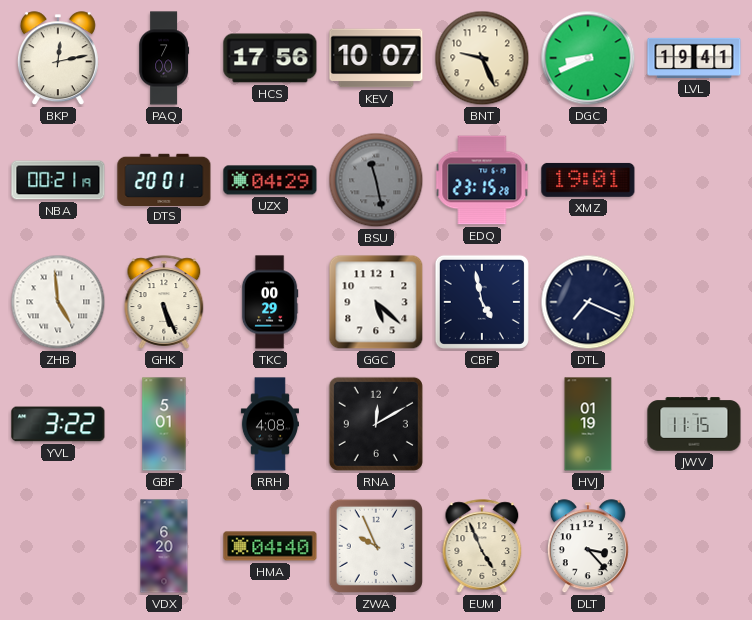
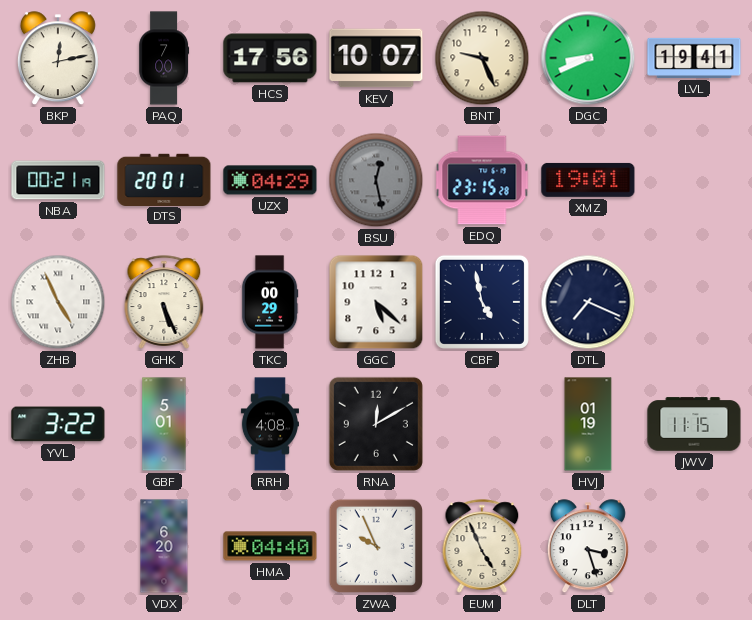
BSU: 11:28 -> 12:28
ZHB: 4:59 -> 4:56
DLT: 3:23 -> 3:27
